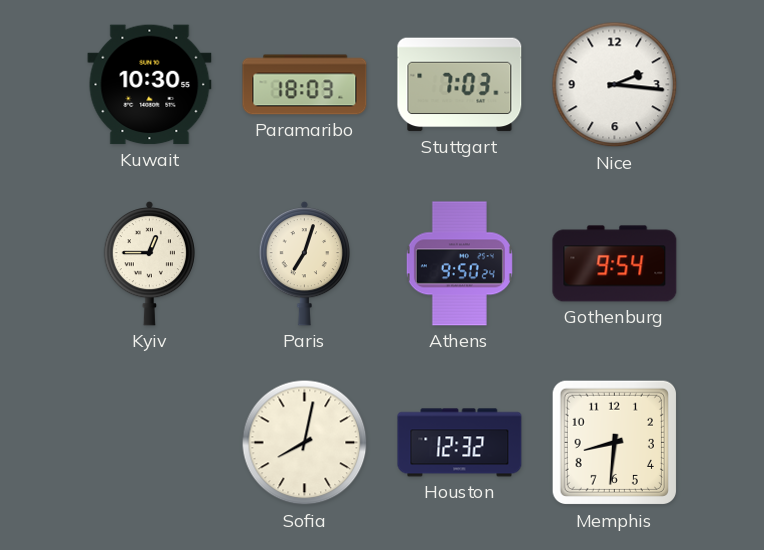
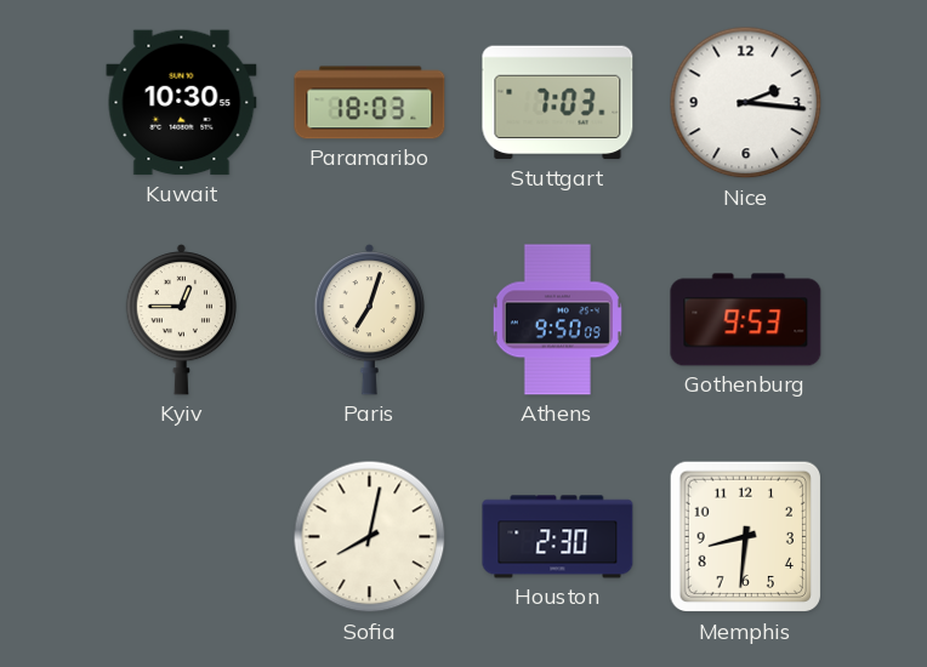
Athens: 9:50:24 -> 9:50:09
Gothenburg: 9:54 -> 9:53
Houston: 12:32 -> 2:30
